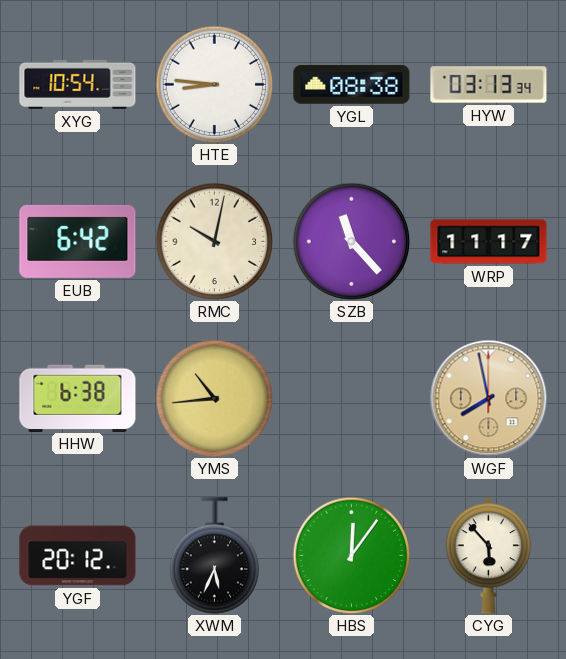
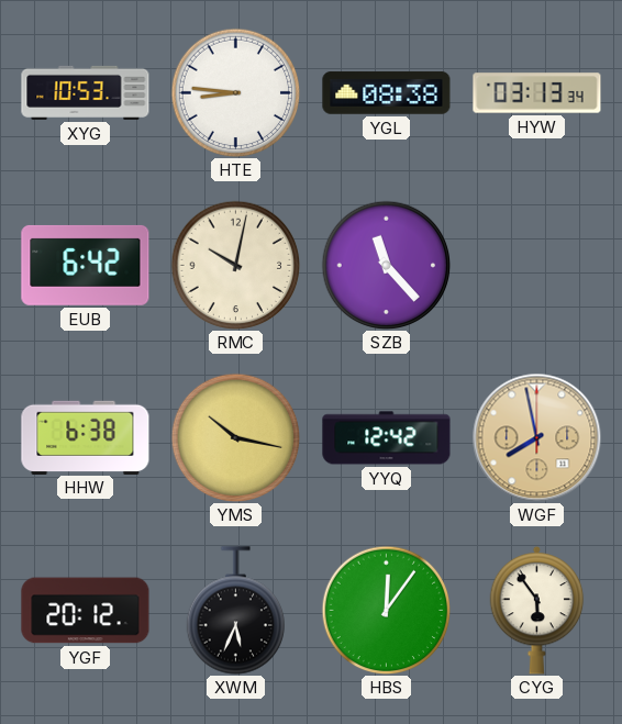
XYG: 10:54 -> 10:53
WRP: 11:17 -> none
YMS: 10:44 -> 10:17
YYQ: none -> 12:42
CYG: 5:53 -> 5:54
